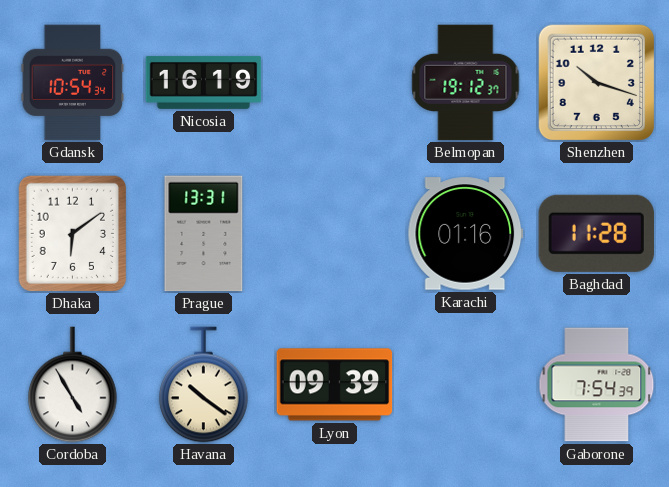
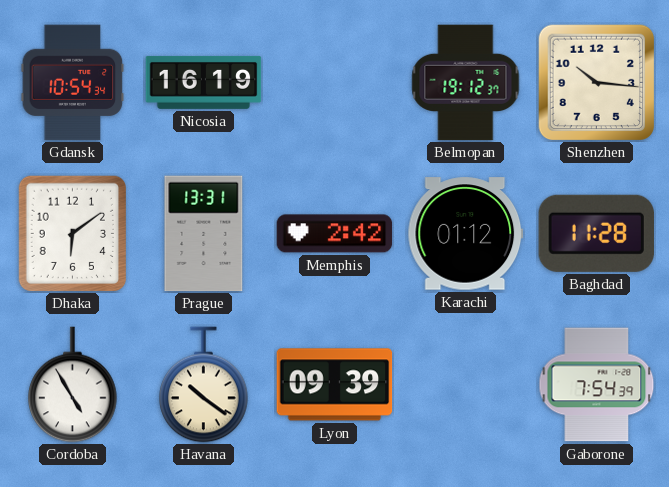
Shenzhen: 10:18 -> 10:16
Memphis: none -> 2:42
Karachi: 01:16 -> 01:12
